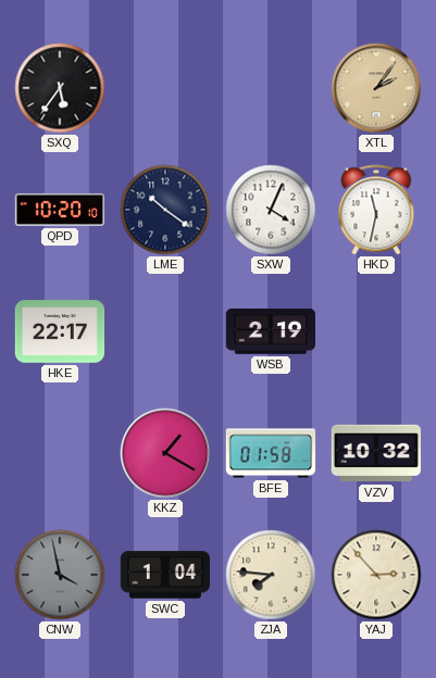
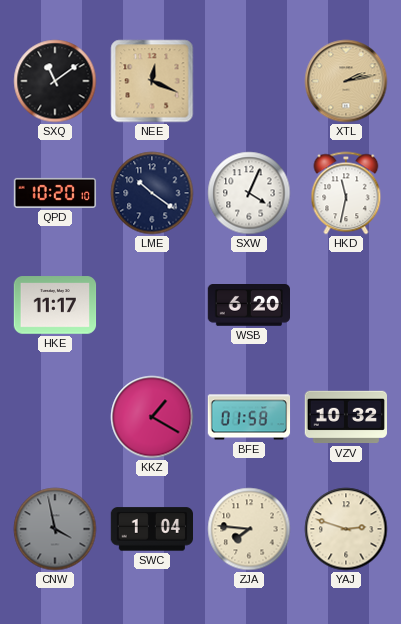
SXQ: 5:36 -> 11:09
NEE: none -> 12:19
XTL: 2:06 -> 2:13
HKE: 22:17 -> 11:17
WSB: 2:19 -> 6:20
YAJ: 2:53 -> 2:48
